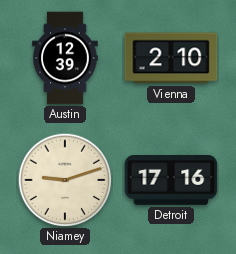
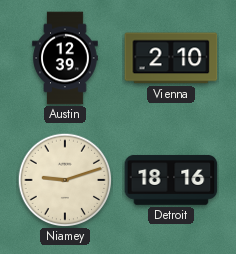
Detroit: 17:16 -> 18:16
